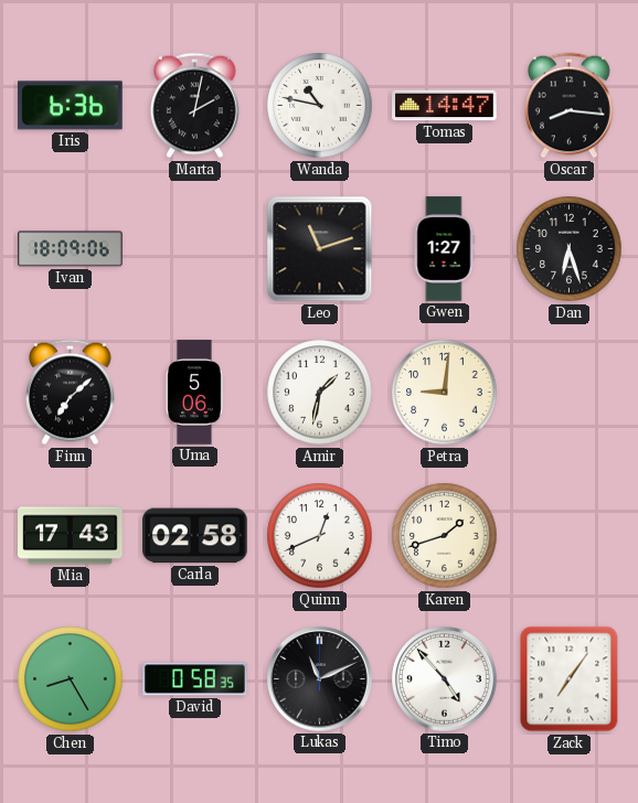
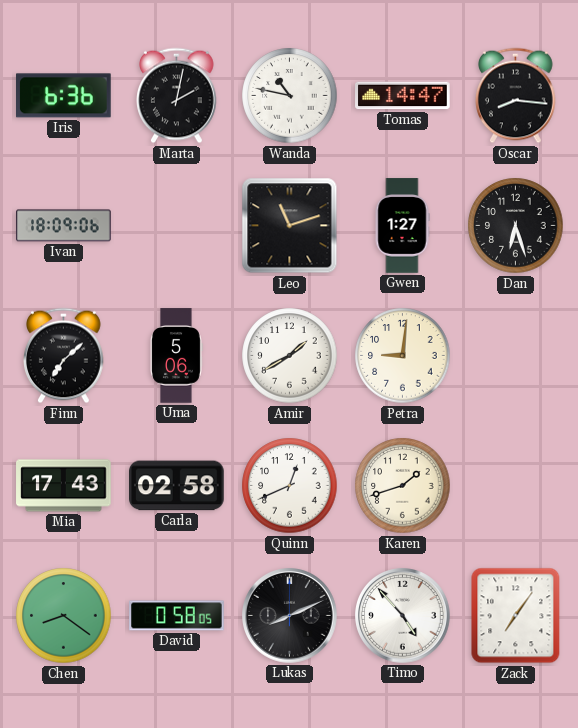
Amir: 1:32 -> 1:40
Chen: 8:25 -> 8:21
David: 0:58:35 -> 0:58:05
Lukas: 11:11 -> 8:11
